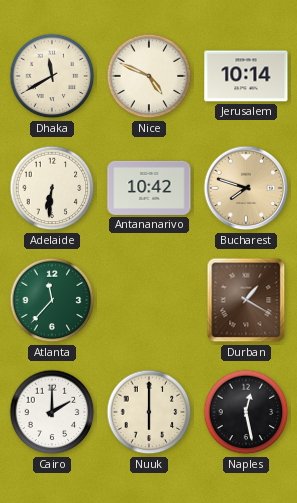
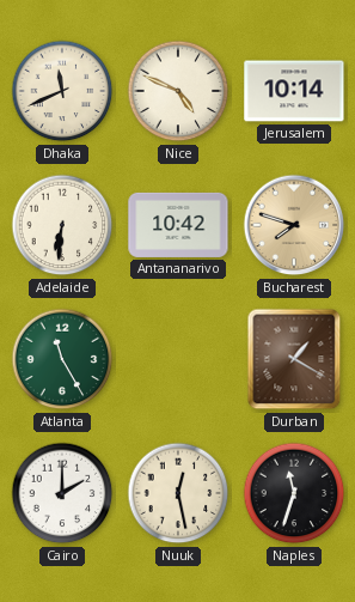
Dhaka: 11:40 -> 11:41
Atlanta: 11:37 -> 11:25
Nuuk: 6:00 -> 12:28
Naples: 12:28 -> 11:33
